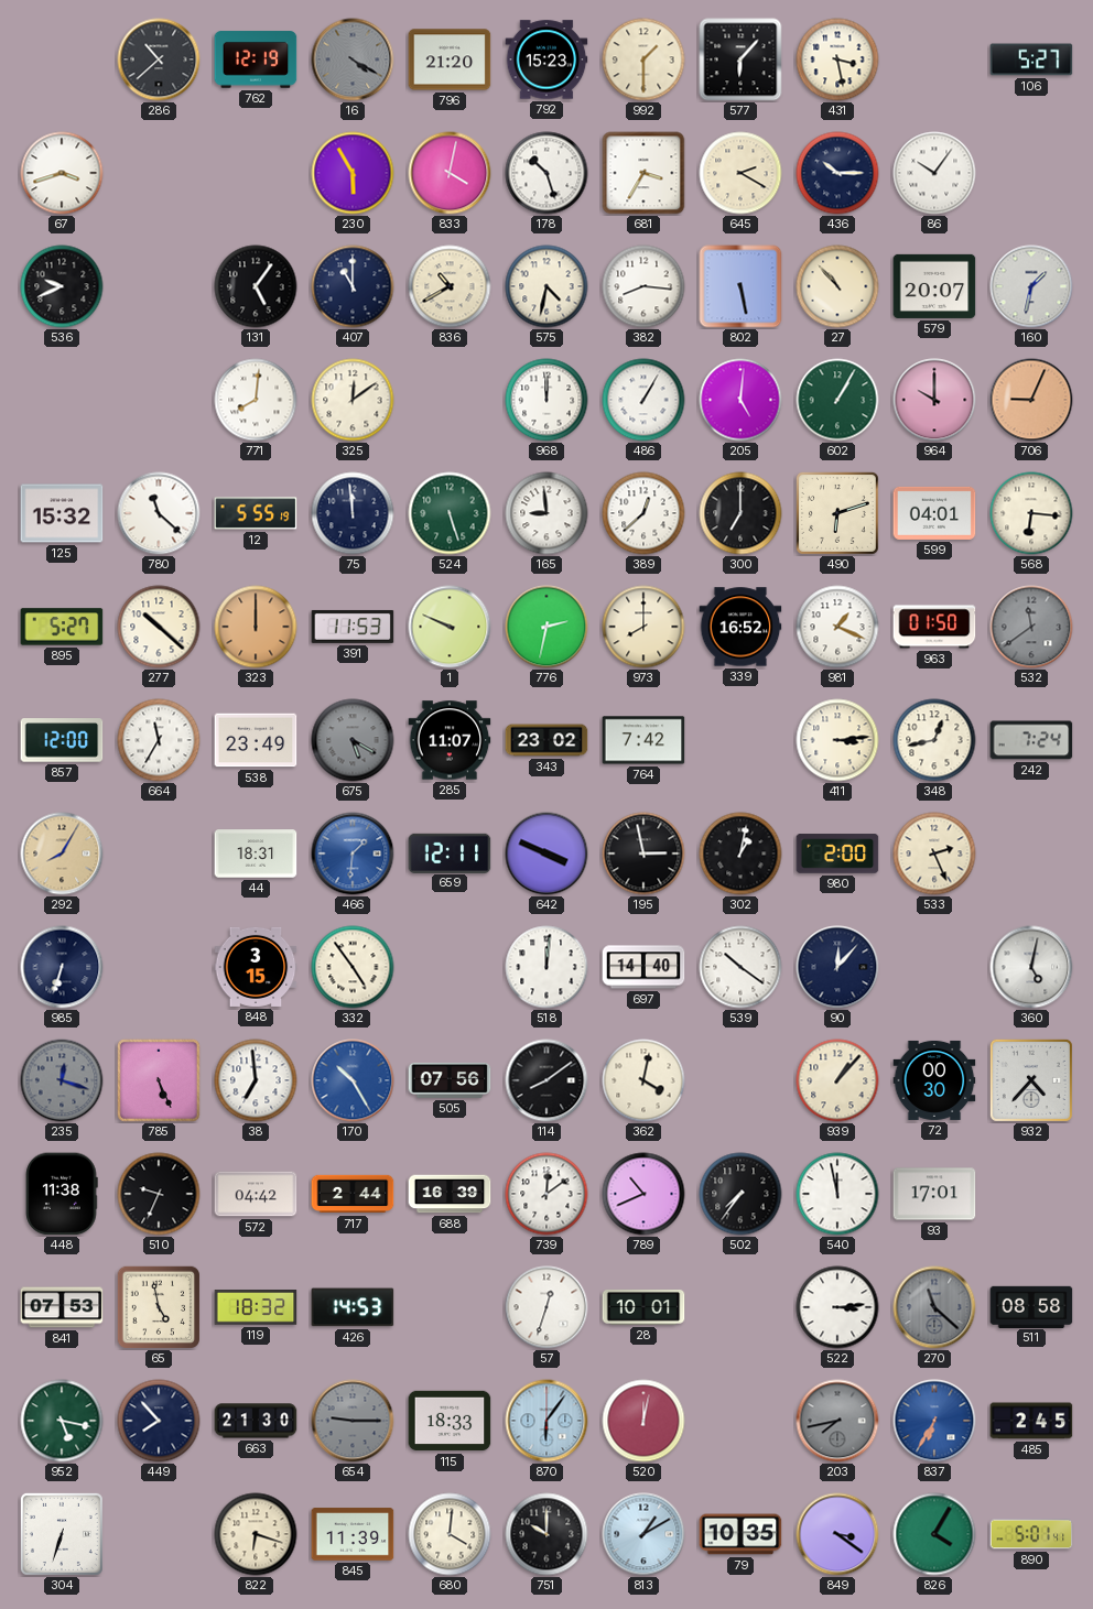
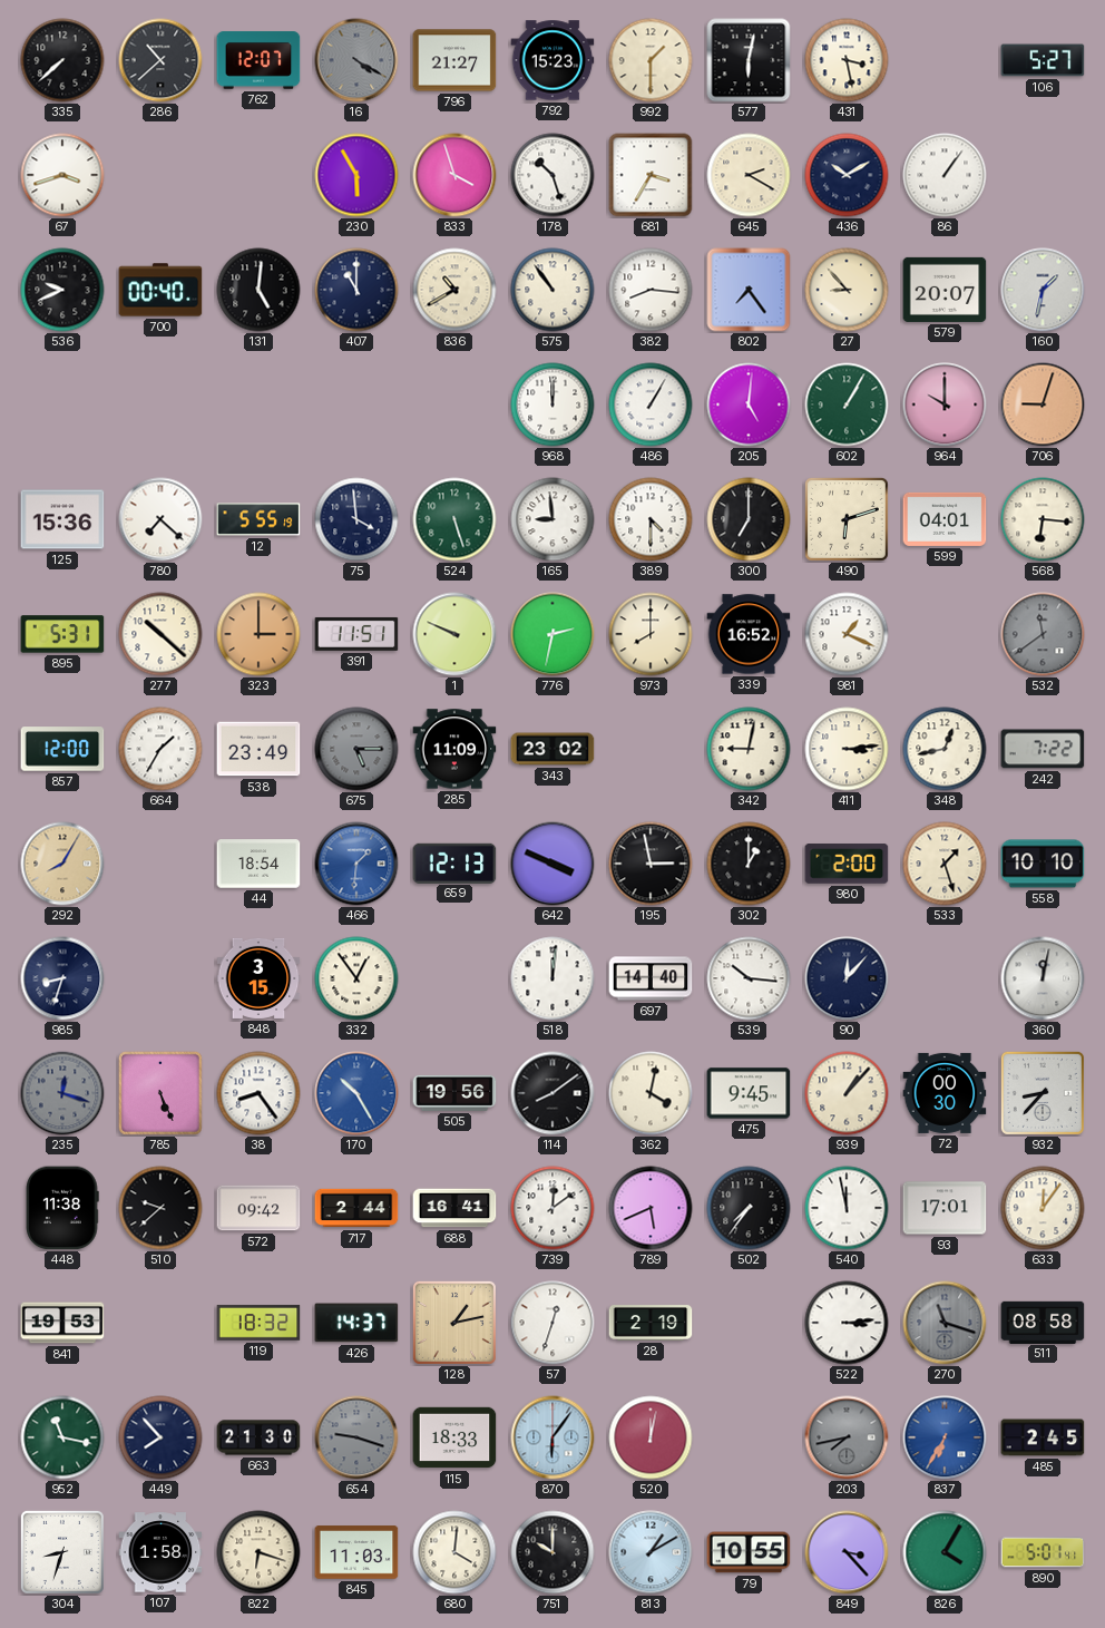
335: none -> 7:38
762: 12:19 -> 12:07
796: 21:20 -> 21:27
577: 6:07 -> 6:02
833: 4:02 -> 3:57
436: 10:15 -> 10:10
86: 10:06 -> 1:06
700: none -> 00:40
131: 5:06 -> 5:01
575: 4:32 -> 10:54
802: 5:28 -> 7:24
27: 10:53 -> 8:53
771: 8:01 -> none
325: 12:09 -> none
706: 9:04 -> 9:03
125: 15:32 -> 15:36
780: 11:22 -> 7:22
75: 11:59 -> 3:59
389: 12:38 -> 4:30
895: 5:27 -> 5:31
323: 12:00 -> 3:00
391: 11:53 -> 11:51
963: 01:50 -> none
664: 11:35 -> 1:35
675: 5:20 -> 5:15
285: 11:07 -> 11:09
764: 7:42 -> none
342: none -> 9:02
242: 7:24 -> 7:22
44: 18:31 -> 18:54
659: 12:11 -> 12:13
302: 1:02 -> 1:00
533: 2:26 -> 1:27
558: none -> 10:10
985: 6:33 -> 8:33
332: 4:54 -> 12:54
539: 10:21 -> 10:16
360: 5:02 -> 12:02
38: 6:59 -> 8:24
505: 07:56 -> 19:56
475: none -> 9:45
932: 4:37 -> 8:37
510: 9:34 -> 9:38
572: 04:42 -> 09:42
688: 16:39 -> 16:41
789: 10:41 -> 5:41
633: none -> 12:06
841: 07:53 -> 19:53
65: 4:58 -> none
426: 14:53 -> 14:37
128: none -> 1:13
28: 10:01 -> 2:19
270: 11:22 -> 11:18
952: 5:17 -> 11:17
654: 9:15 -> 9:18
304: 6:33 -> 8:33
107: none -> 1:58
845: 11:39 -> 11:03
79: 10:35 -> 10:55
849: 3:21 -> 3:23
